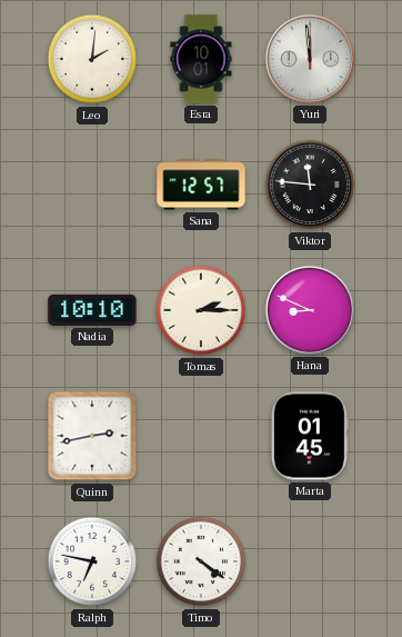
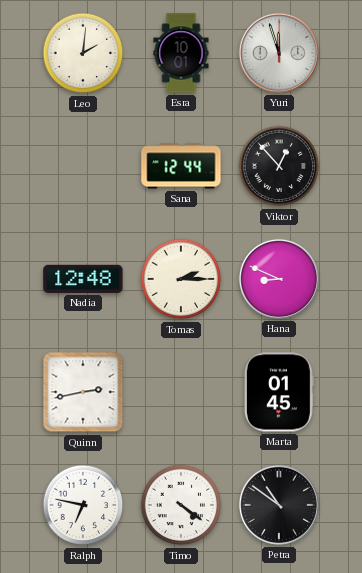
Yuri: 11:59 -> 11:57
Sana: 12:57 -> 12:44
Viktor: 11:46 -> 12:53
Nadia: 10:10 -> 12:48
Petra: none -> 10:51
